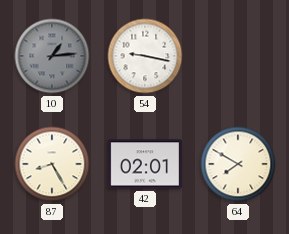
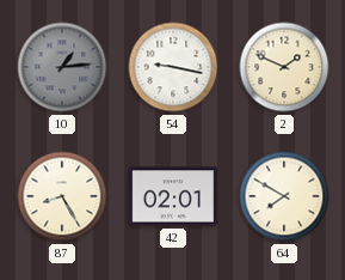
2: none -> 1:49
